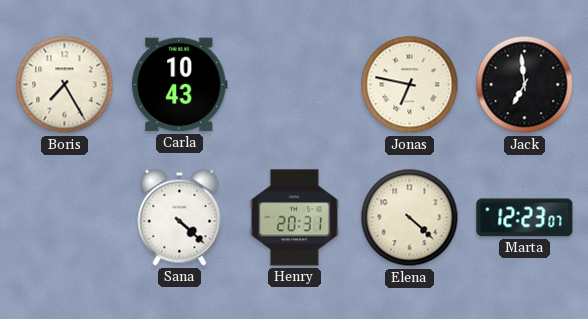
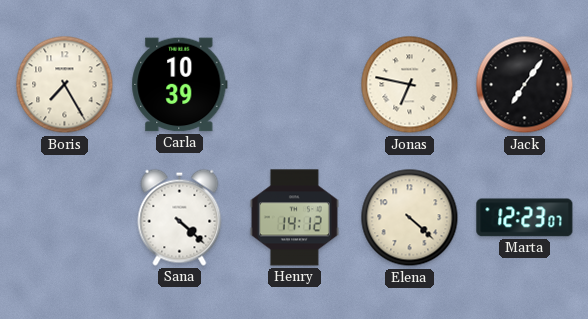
Carla: 10:43 -> 10:39
Jack: 6:59 -> 7:06
Henry: 20:31 -> 14:12
